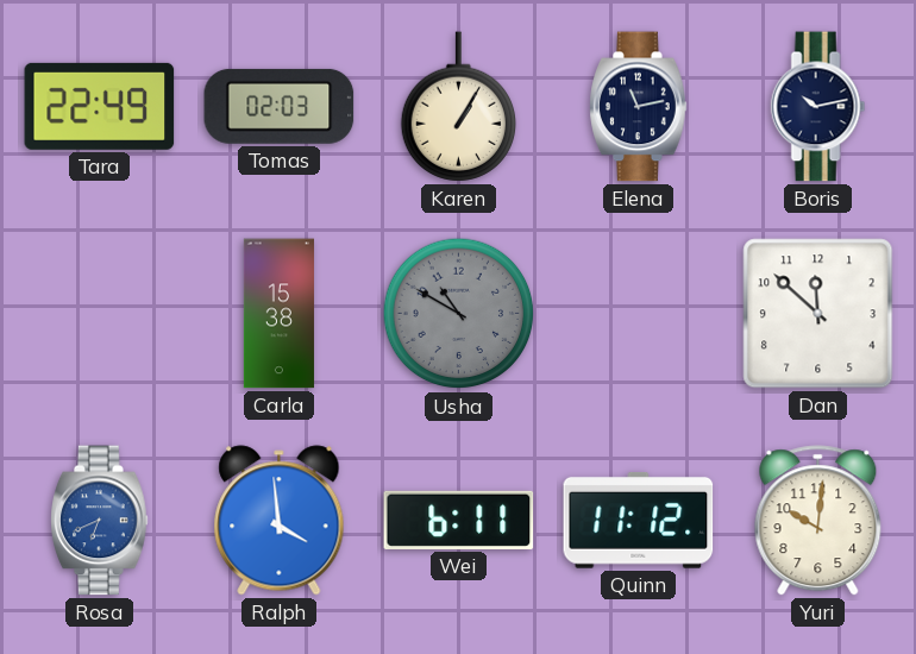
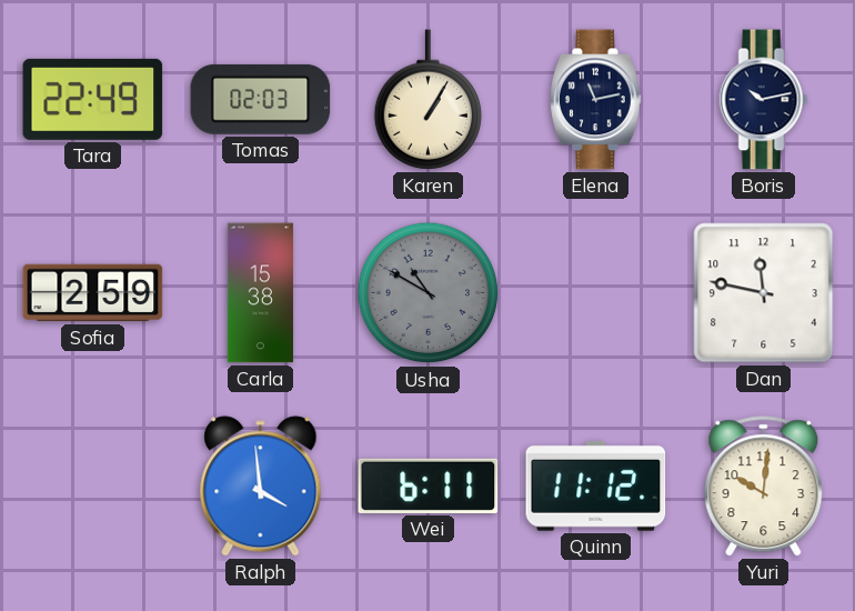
Sofia: none -> 2:59
Dan: 11:52 -> 11:47
Rosa: 6:41 -> none
